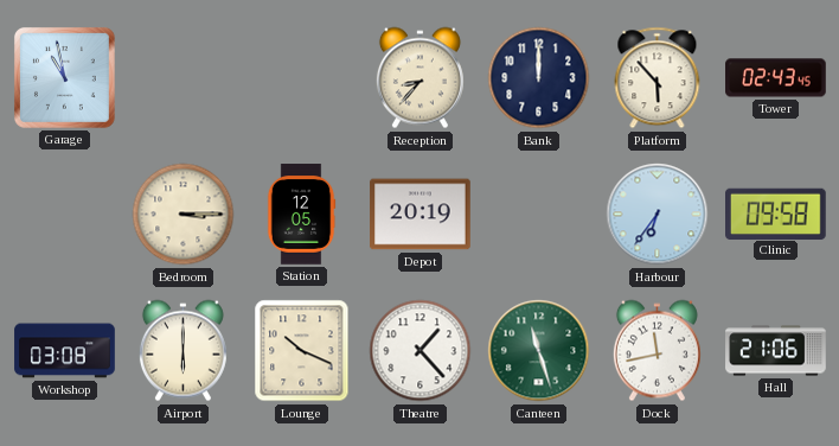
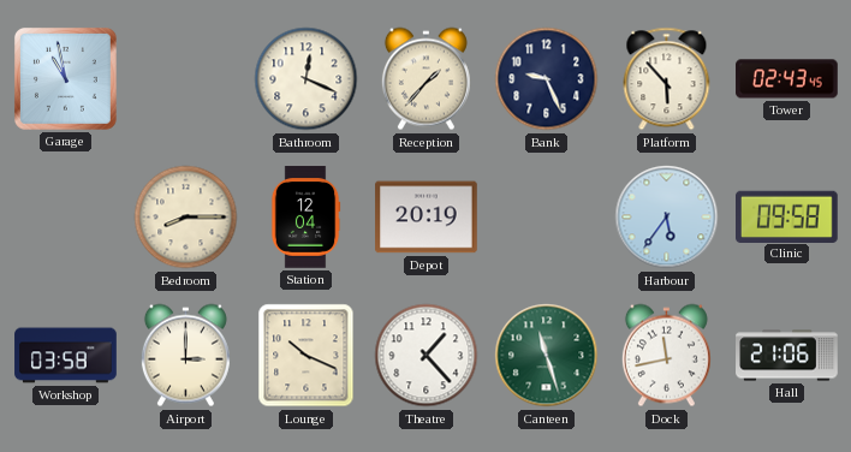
Bathroom: none -> 12:19
Reception: 8:37 -> 1:37
Bank: 12:00 -> 9:26
Bedroom: 3:15 -> 8:15
Station: 12:05 -> 12:04
Harbour: 6:36 -> 5:36
Workshop: 03:08 -> 03:58
Airport: 6:00 -> 3:00
